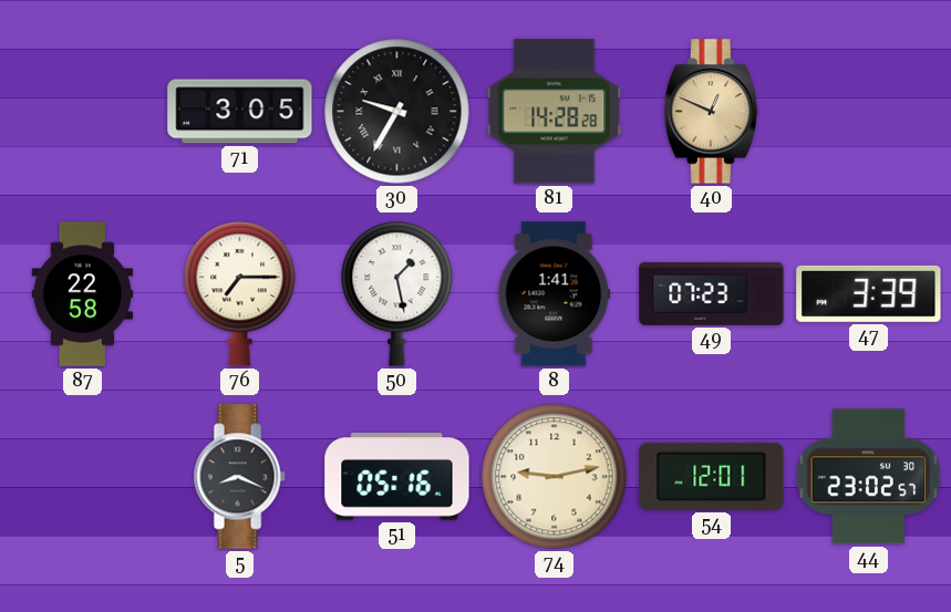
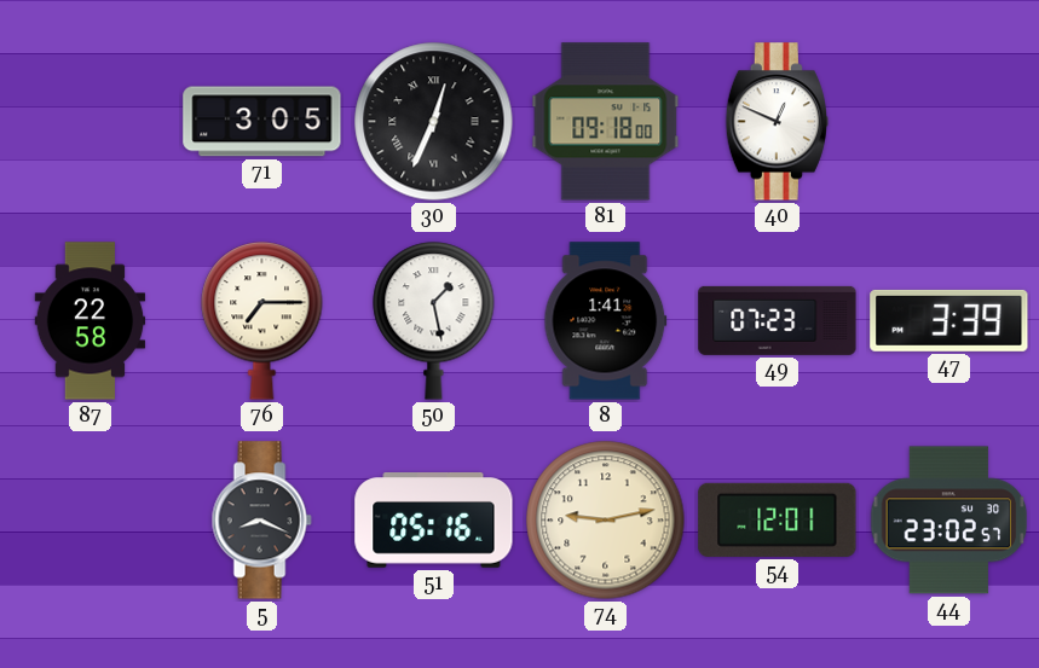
30: 9:35 -> 12:34
81: 14:28 -> 09:18
40 dial: champagne -> white
